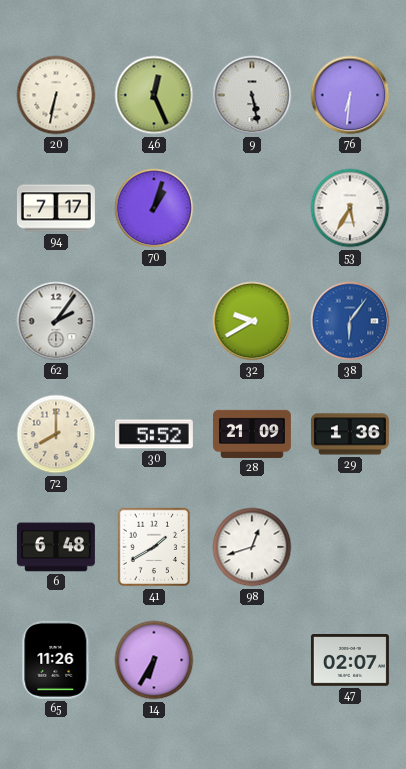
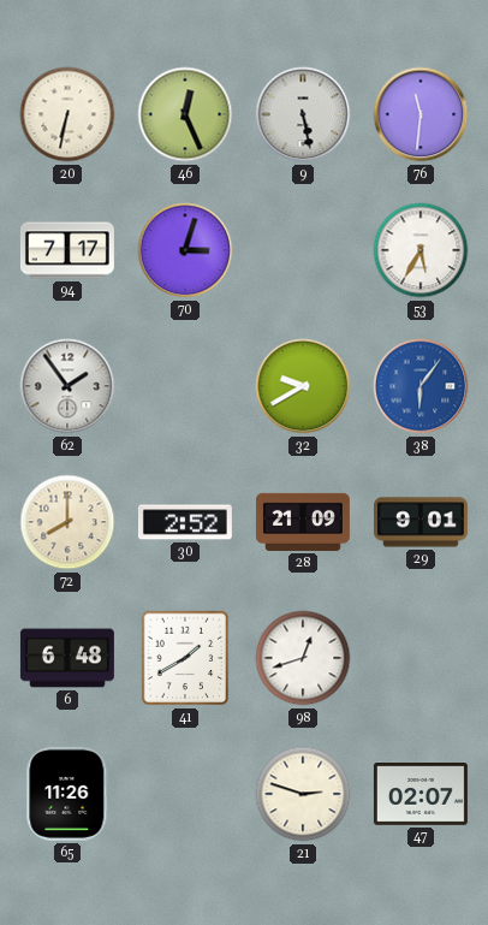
76: 6:31 -> 11:31
70: 1:03 -> 3:03
62: 2:06 -> 1:54
30: 5:52 -> 2:52
29: 1:36 -> 9:01
14: 6:35 -> none
21: none -> 2:48
